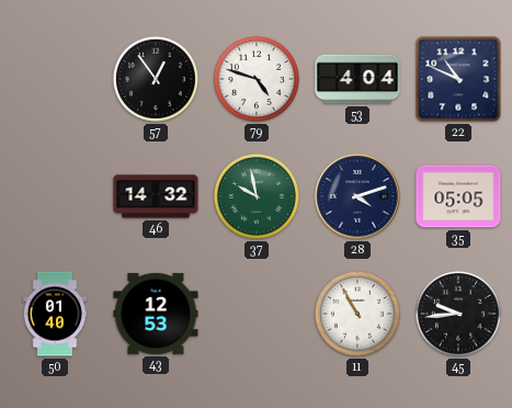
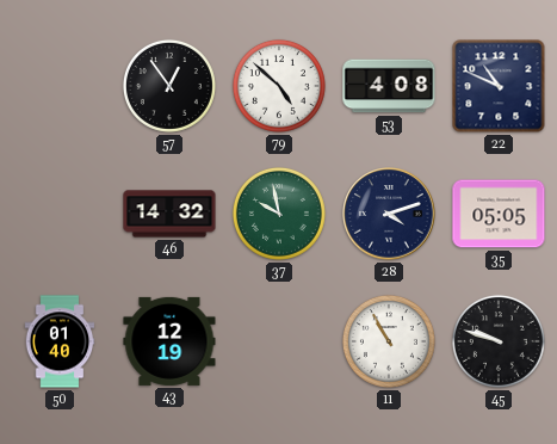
79: 4:48 -> 4:52
53: 4:04 -> 4:08
43: 12:53 -> 12:19
45: 9:44 -> 9:48
